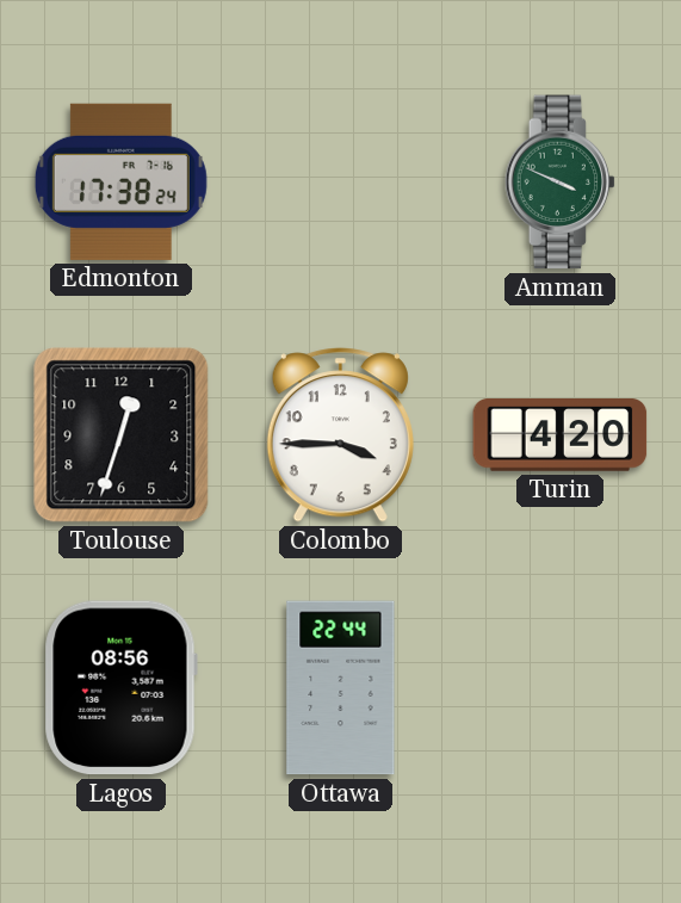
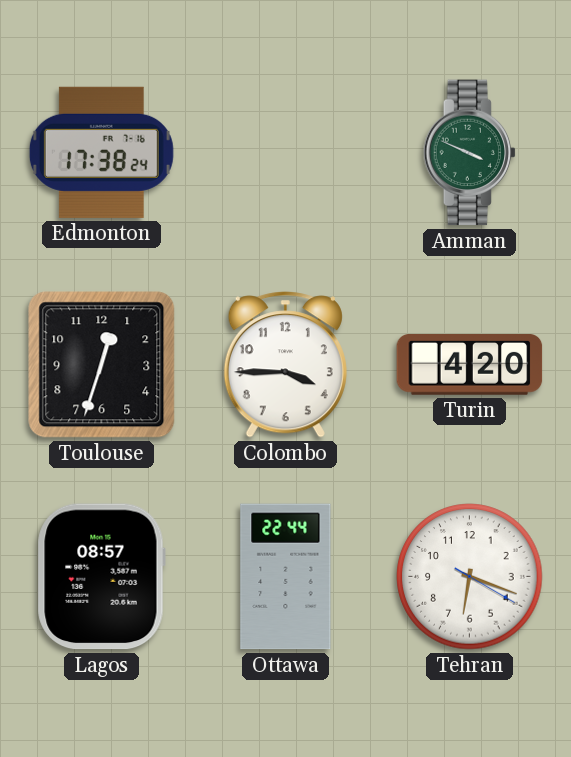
Lagos: 08:56 -> 08:57
Tehran: none -> 6:18
